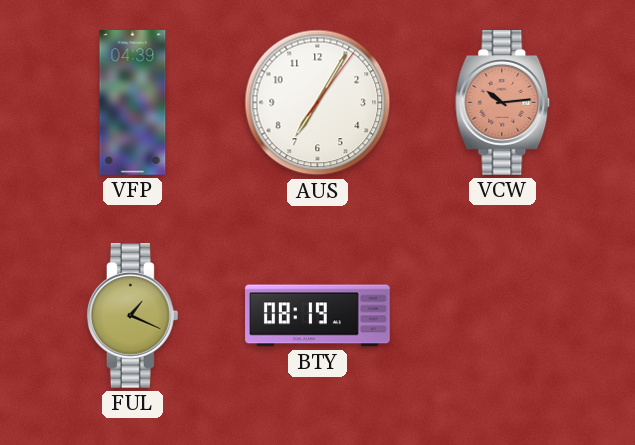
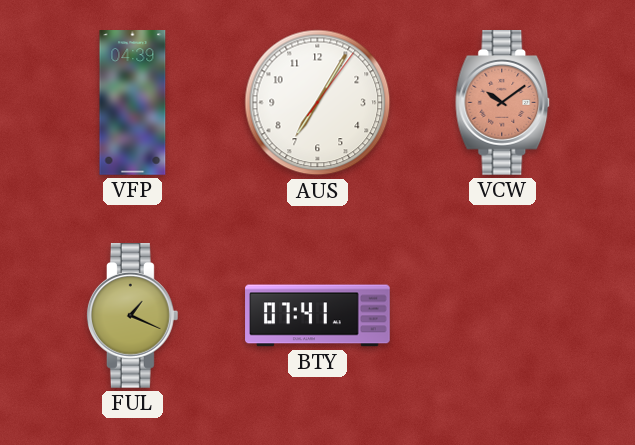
VCW: 10:14 -> 10:09
BTY: 08:19 -> 07:41
